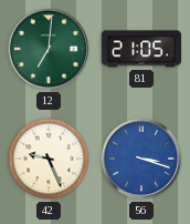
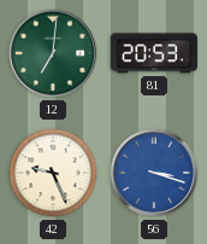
81: 21:05 -> 20:53
